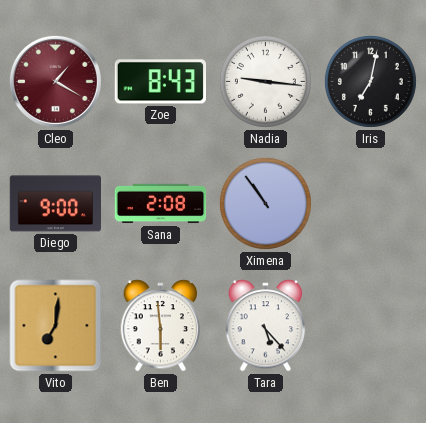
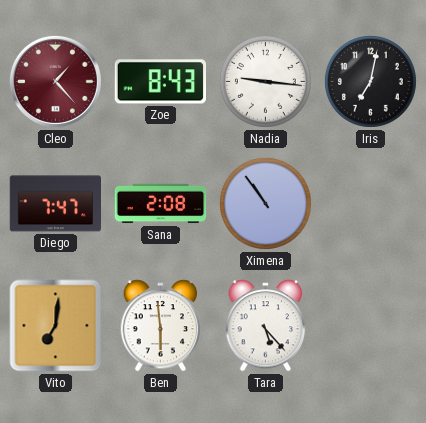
Cleo: 1:20 -> 1:23
Diego: 9:00 -> 7:47
